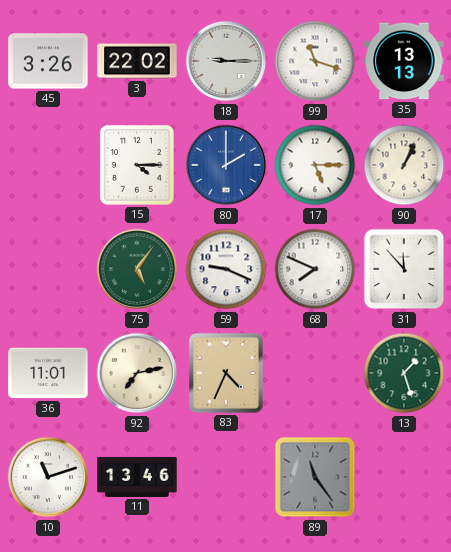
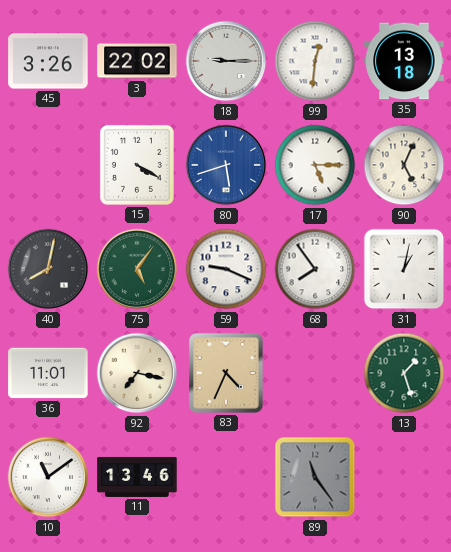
99: 11:18 -> 12:31
35: 13:13 -> 13:18
15: 4:15 -> 4:20
80: 2:00 -> 5:42
90: 1:04 -> 5:04
40: none -> 8:02
68: 7:49 -> 7:54
31: 11:53 -> 1:02
92: 7:13 -> 7:17
10: 11:12 -> 11:09
